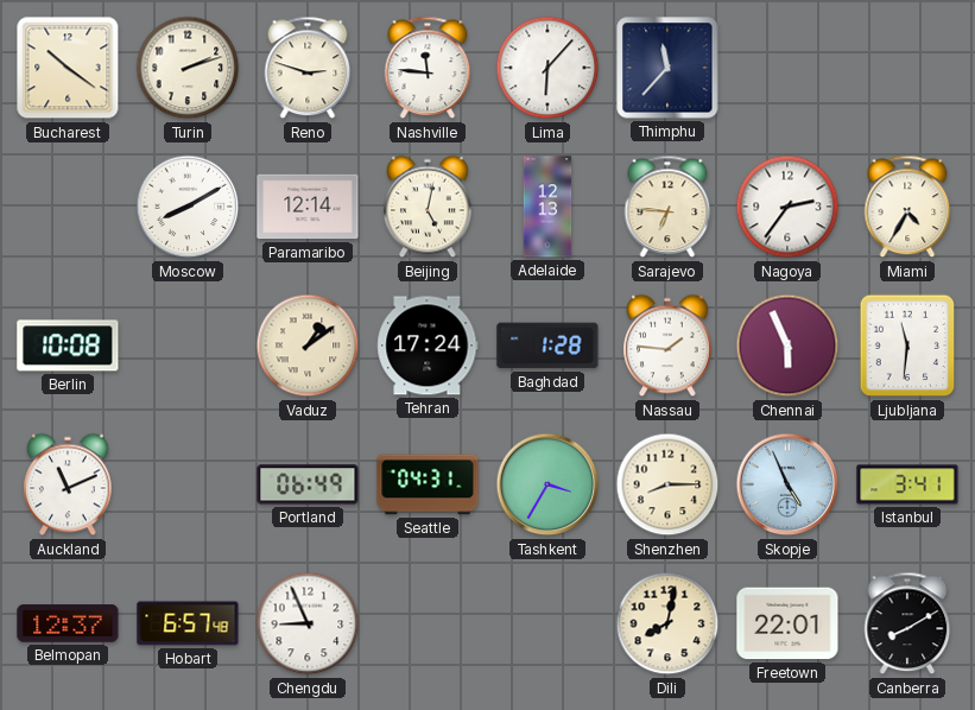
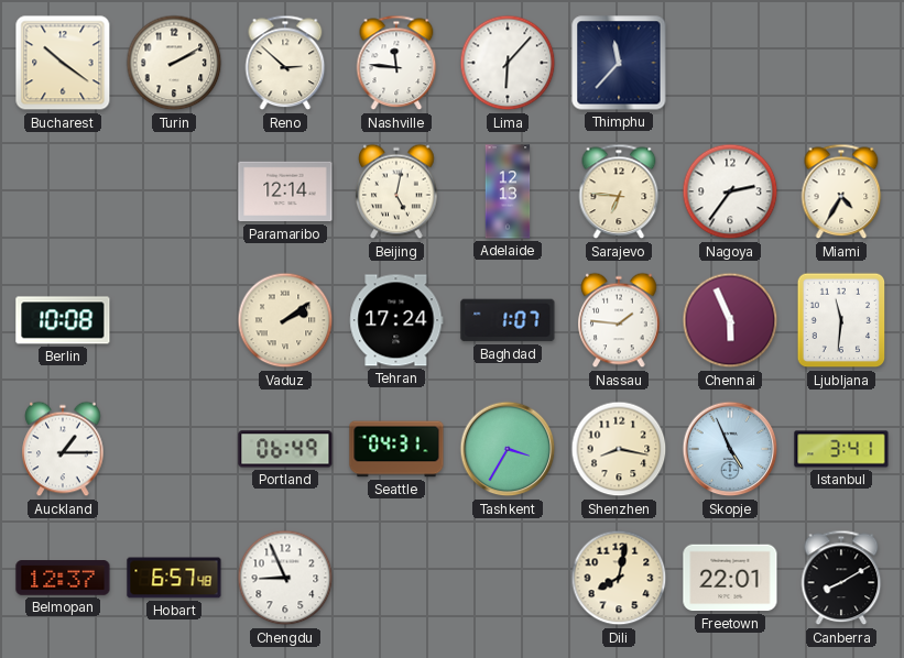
Turin: 2:12 -> 2:10
Reno: 2:48 -> 2:52
Moscow: 8:10 -> none
Vaduz: 1:09 -> 2:09
Baghdad: 1:28 -> 1:07
Auckland: 11:11 -> 1:15
Shenzhen: 8:15 -> 8:17
